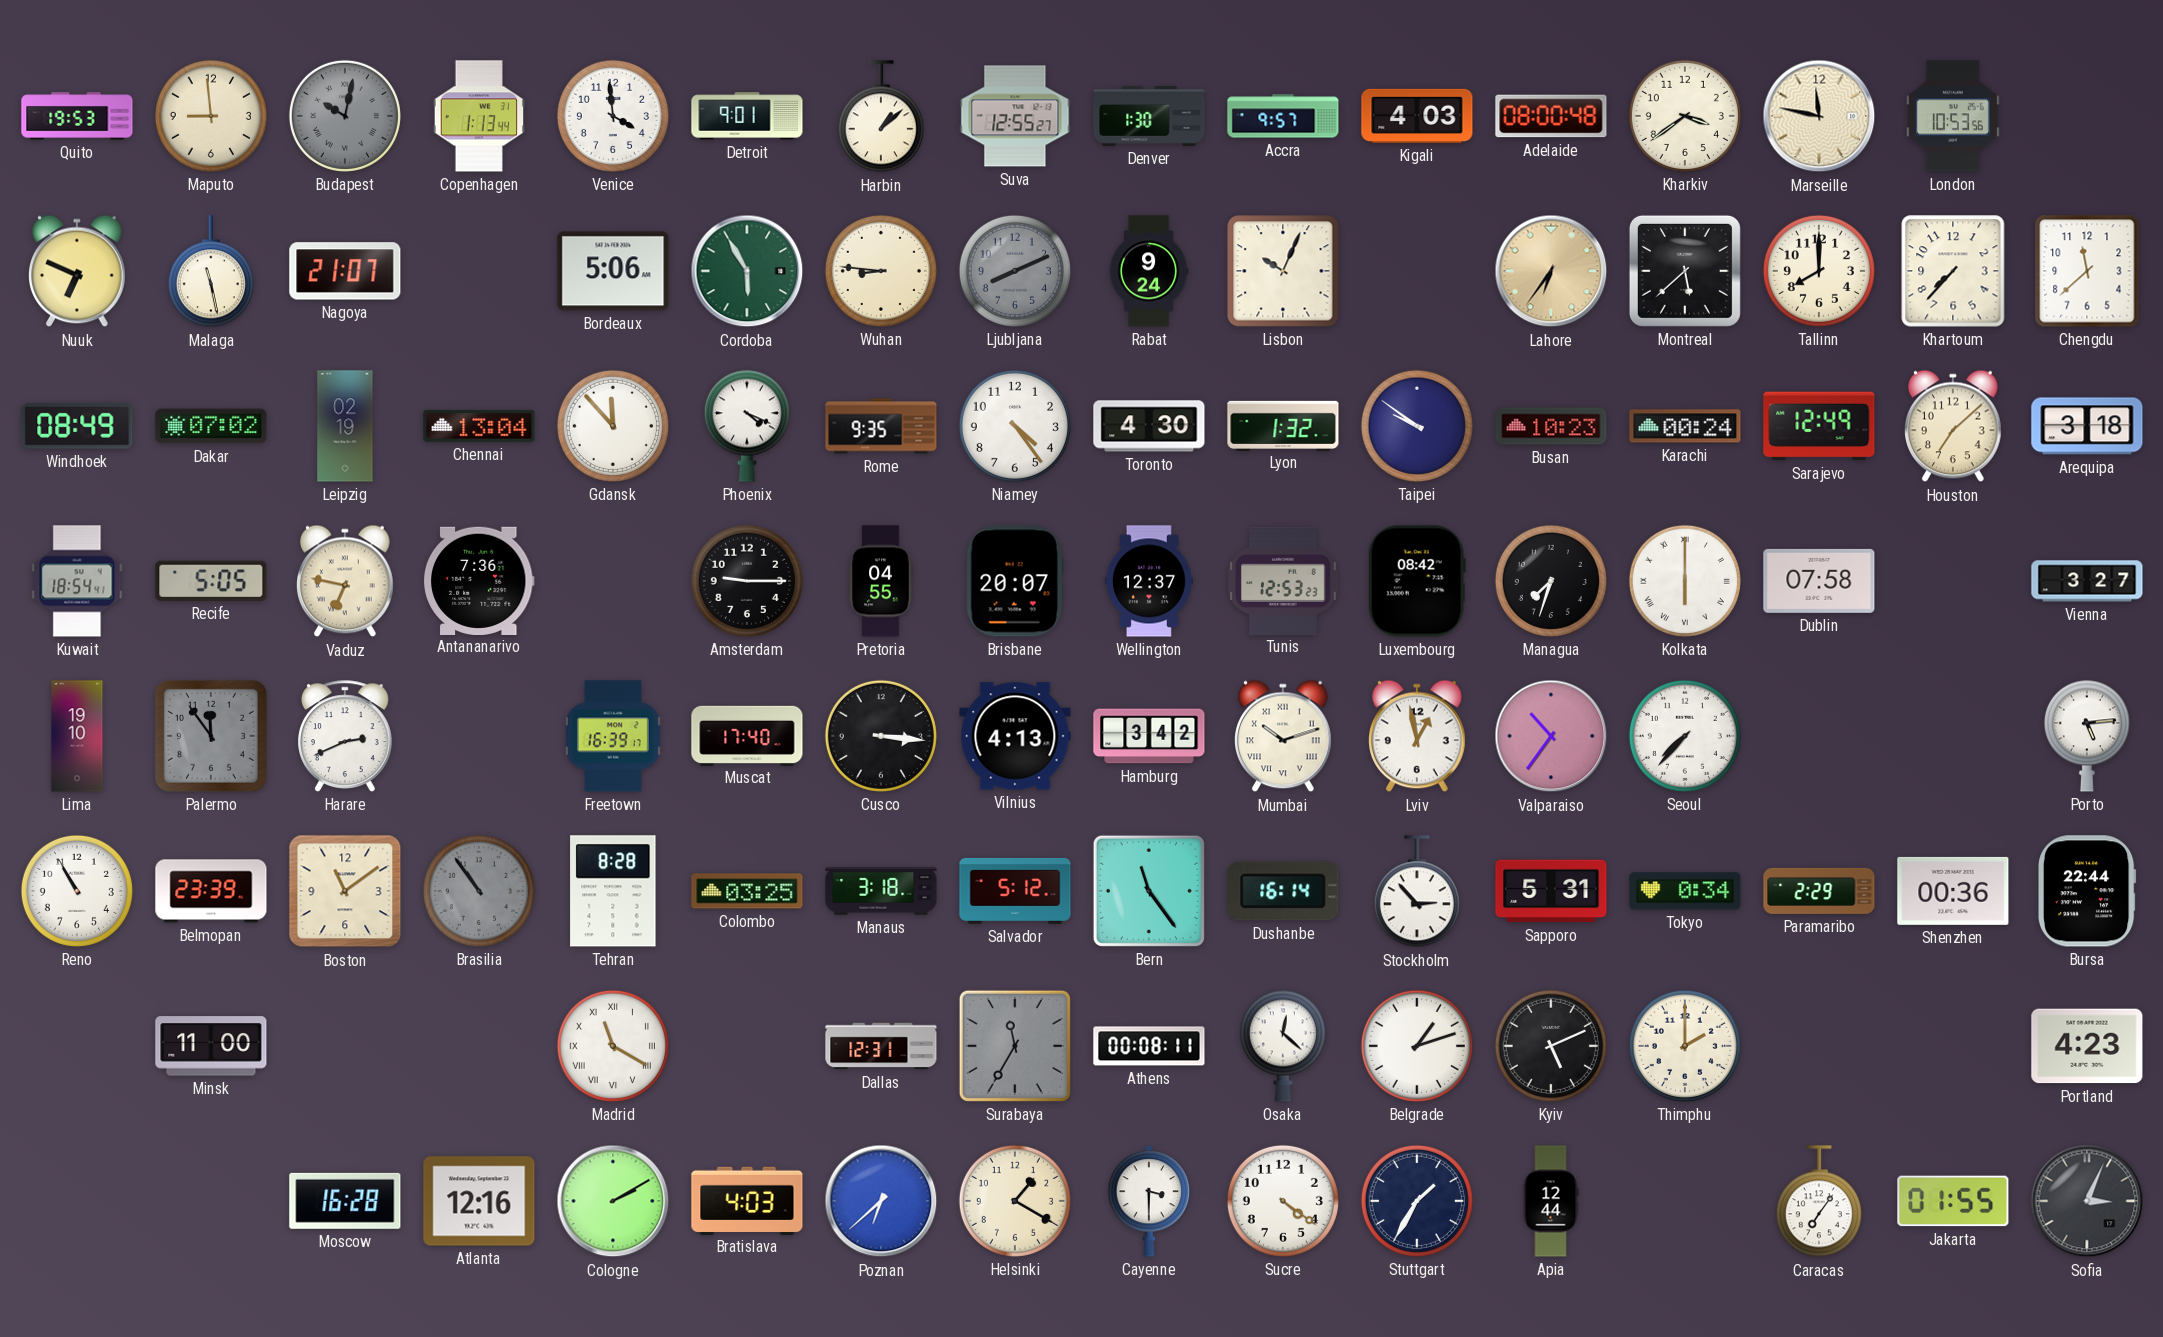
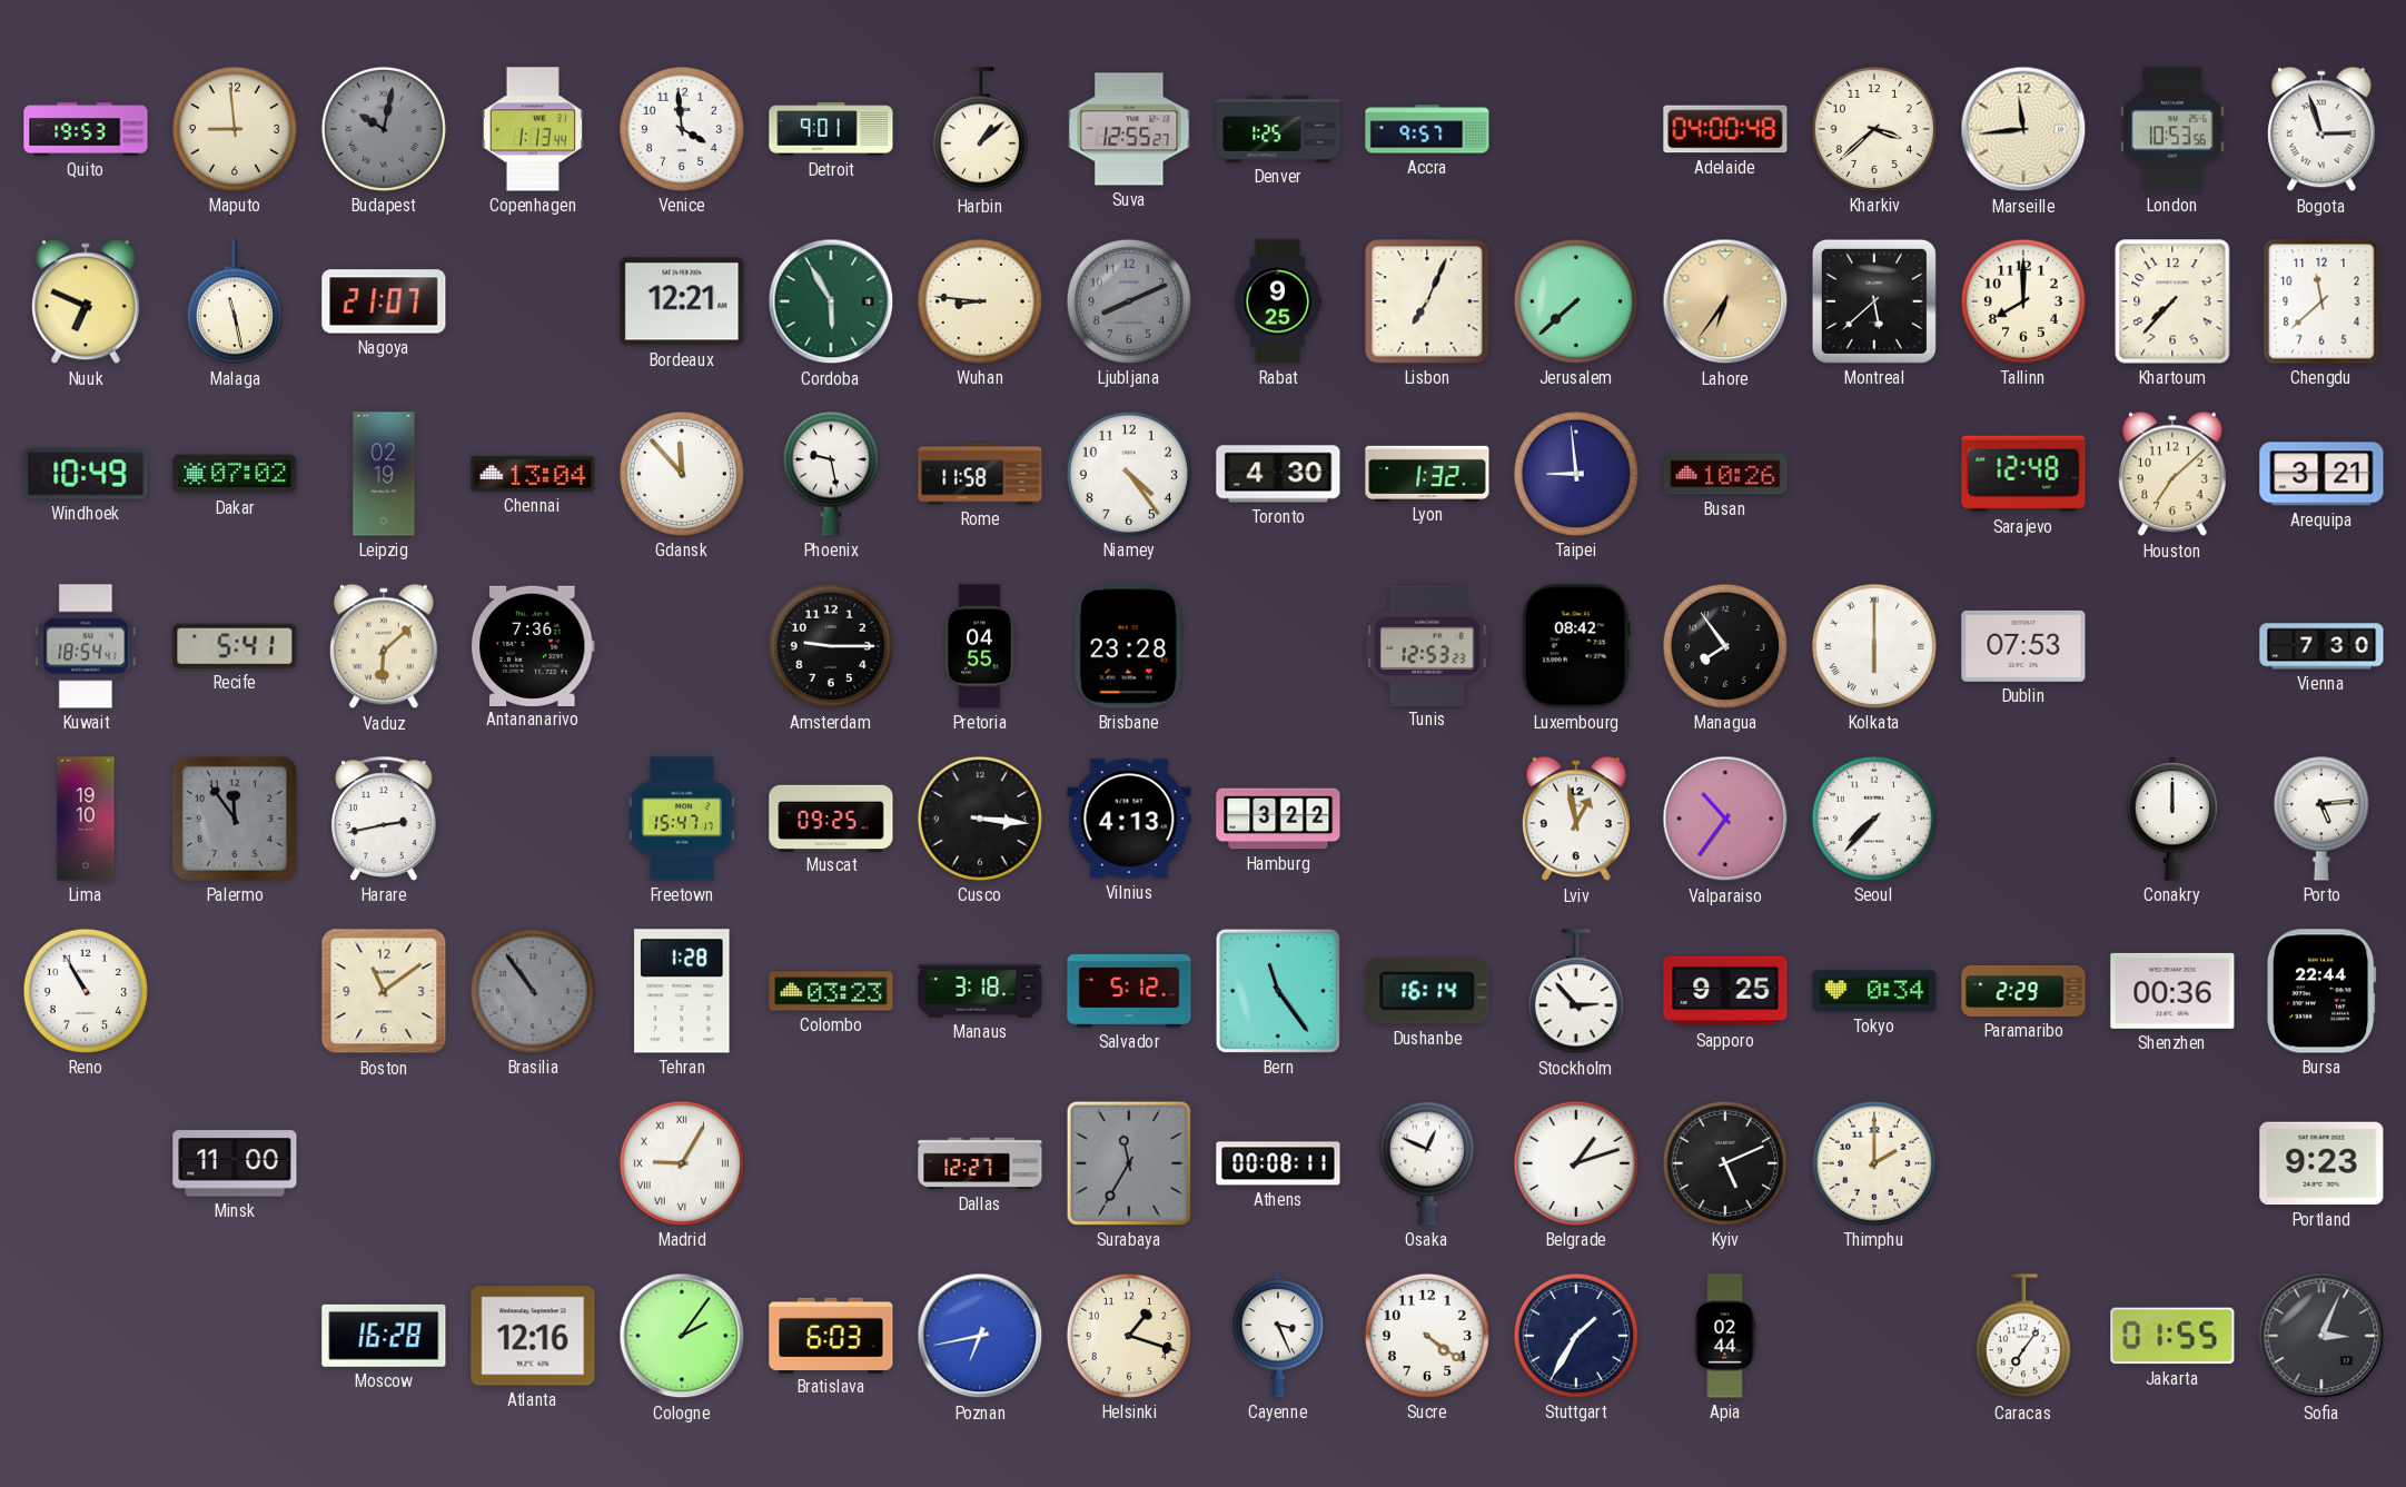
Denver: 1:30 -> 1:25
Kigali: 4:03 -> none
Adelaide: 08:00 -> 04:00
Kharkiv: 3:39 -> 3:38
Marseille: 11:47 -> 11:44
Bogota: none -> 2:57
Bordeaux: 5:06 -> 12:21
Rabat: 9:24 -> 9:25
Lisbon: 10:04 -> 7:04
Jerusalem: none -> 7:38
Windhoek: 08:49 -> 10:49
Phoenix: 4:19 -> 9:28
Rome: 9:35 -> 11:58
Taipei: 9:51 -> 8:59
Busan: 10:23 -> 10:26
Karachi: 00:24 -> none
Sarajevo: 12:49 -> 12:48
Arequipa: 3:18 -> 3:21
Recife: 5:05 -> 5:41
Vaduz: 6:47 -> 6:08
Brisbane: 20:07 -> 23:28
Wellington: 12:37 -> none
Managua: 7:33 -> 7:54
Dublin: 07:58 -> 07:53
Vienna: 3:27 -> 7:30
Harare: 2:41 -> 2:43
Freetown: 16:39 -> 15:47
Muscat: 17:40 -> 09:25
Hamburg: 3:42 -> 3:22
Mumbai: 10:12 -> none
Conakry: none -> 12:00
Belmopan: 23:39 -> none
Tehran: 8:28 -> 1:28
Colombo: 03:25 -> 03:23
Sapporo: 5:31 -> 9:25
Madrid: 11:20 -> 9:05
Dallas: 12:31 -> 12:27
Osaka: 12:22 -> 12:49
Portland: 4:23 -> 9:23
Cologne: 2:10 -> 2:06
Bratislava: 4:03 -> 6:03
Poznan: 6:38 -> 6:43
Helsinki: 1:20 -> 1:18
Cayenne: 3:30 -> 3:26
Apia: 12:44 -> 02:44
